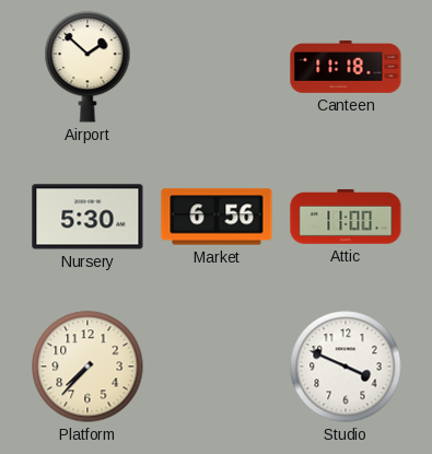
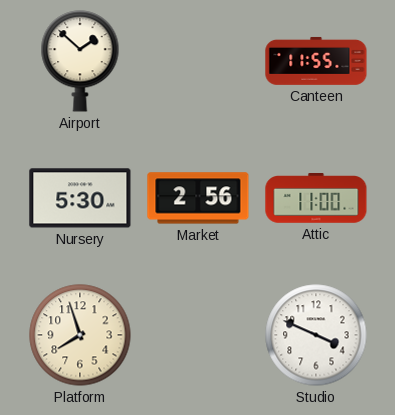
Canteen: 11:18 -> 11:55
Market: 6:56 -> 2:56
Platform: 7:37 -> 7:57
